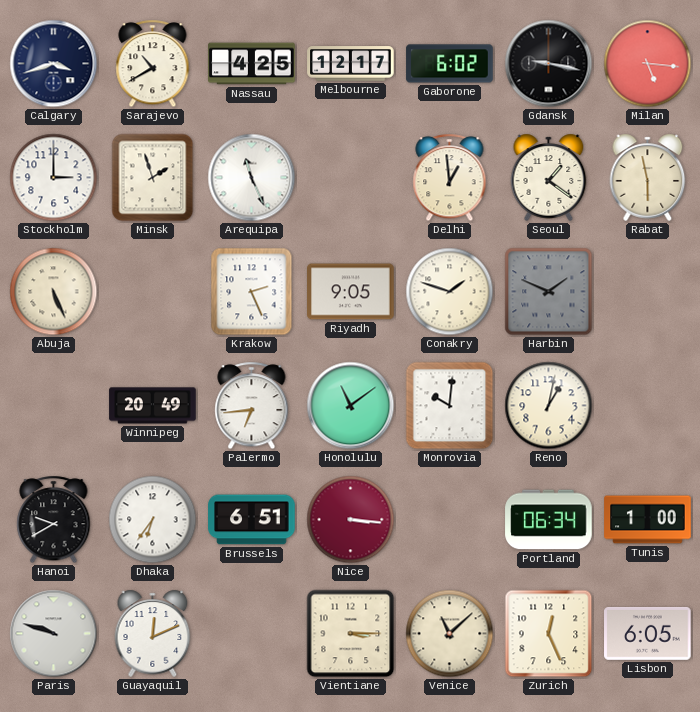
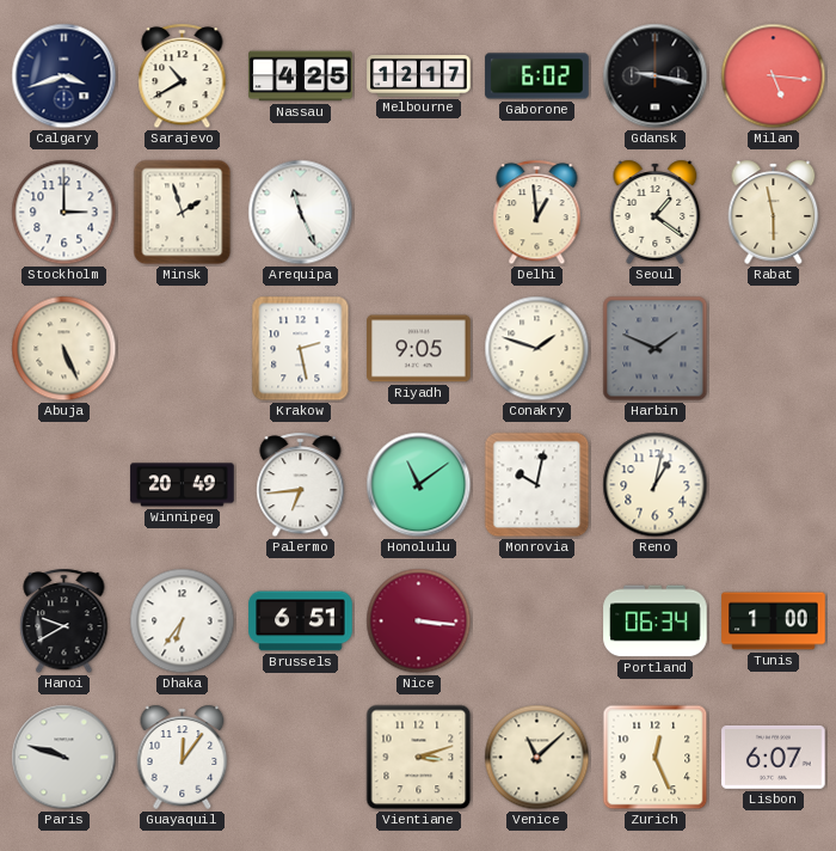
Krakow: 2:26 -> 2:28
Monrovia: 10:01 -> 10:02
Guayaquil: 12:11 -> 12:06
Vientiane: 3:15 -> 3:12
Lisbon: 6:05 -> 6:07
